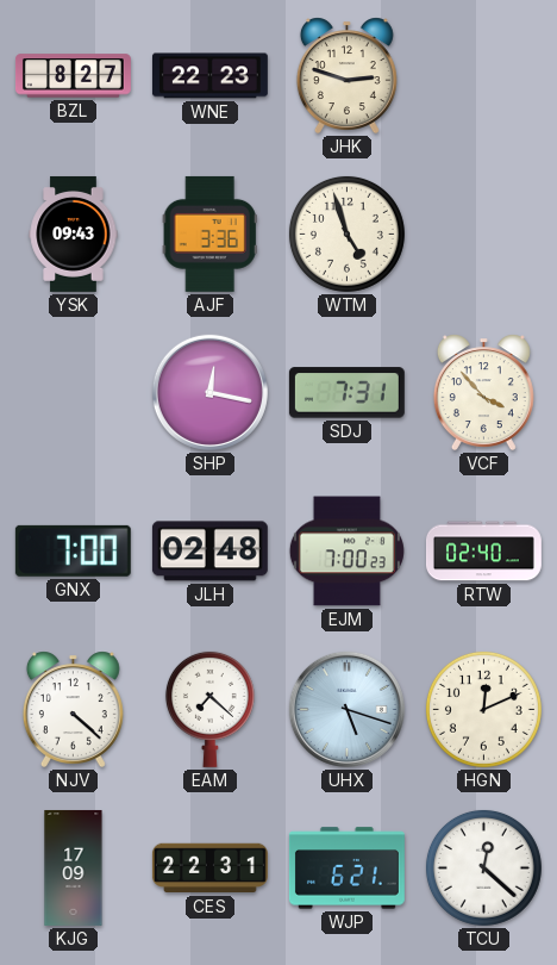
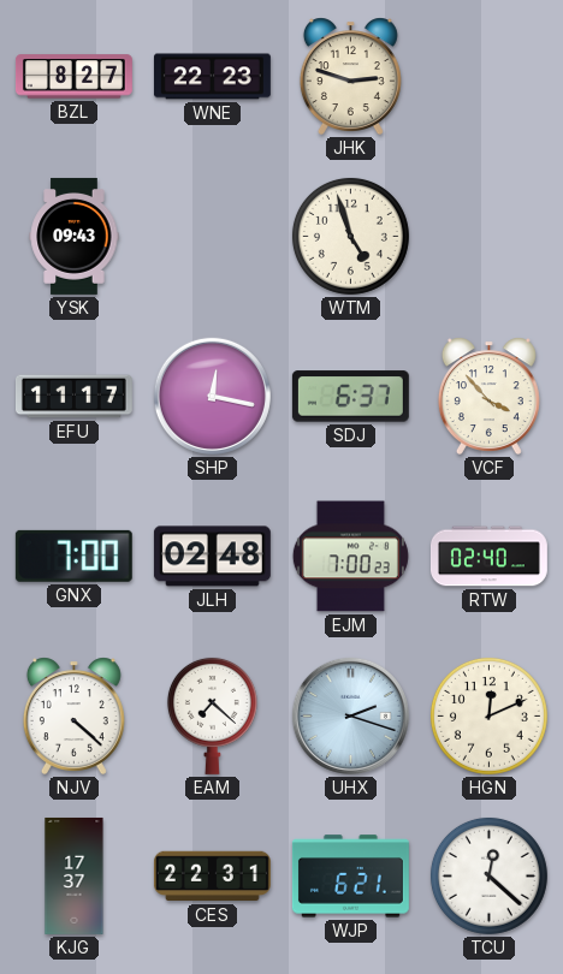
AJF: 3:36 -> none
EFU: none -> 11:17
SDJ: 7:31 -> 6:37
UHX: 5:18 -> 2:18
KJG: 17:09 -> 17:37
